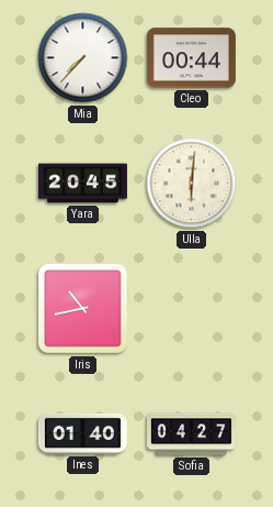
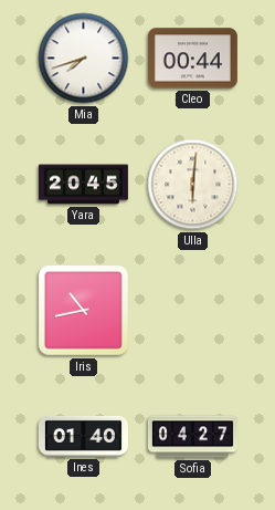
Mia: 7:37 -> 7:42
